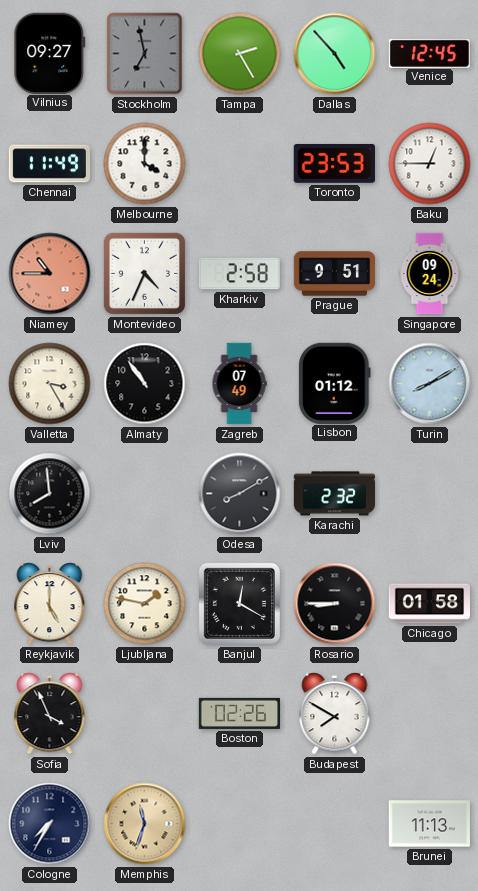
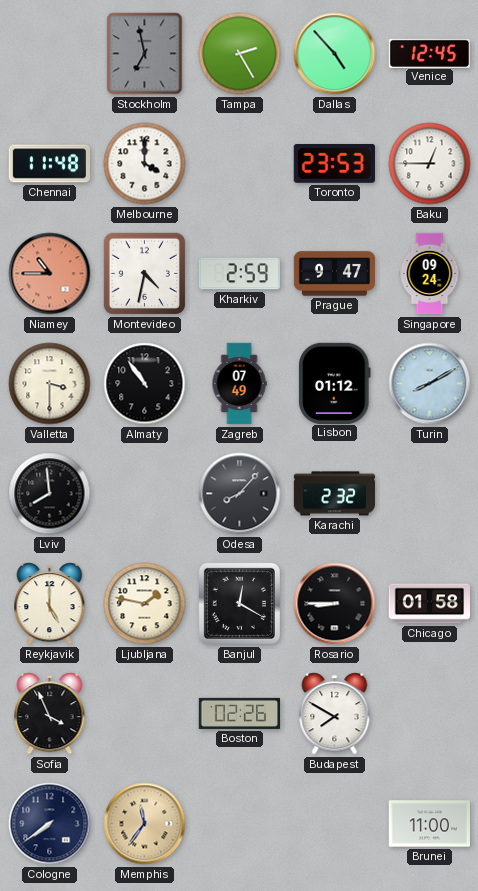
Vilnius: 09:27 -> none
Chennai: 11:49 -> 11:48
Montevideo: 4:34 -> 4:32
Kharkiv: 2:58 -> 2:59
Prague: 9:51 -> 9:47
Valletta: 3:25 -> 3:30
Odesa: 8:10 -> 8:07
Cologne: 7:35 -> 7:39
Memphis: 11:33 -> 11:36
Brunei: 11:13 -> 11:00
